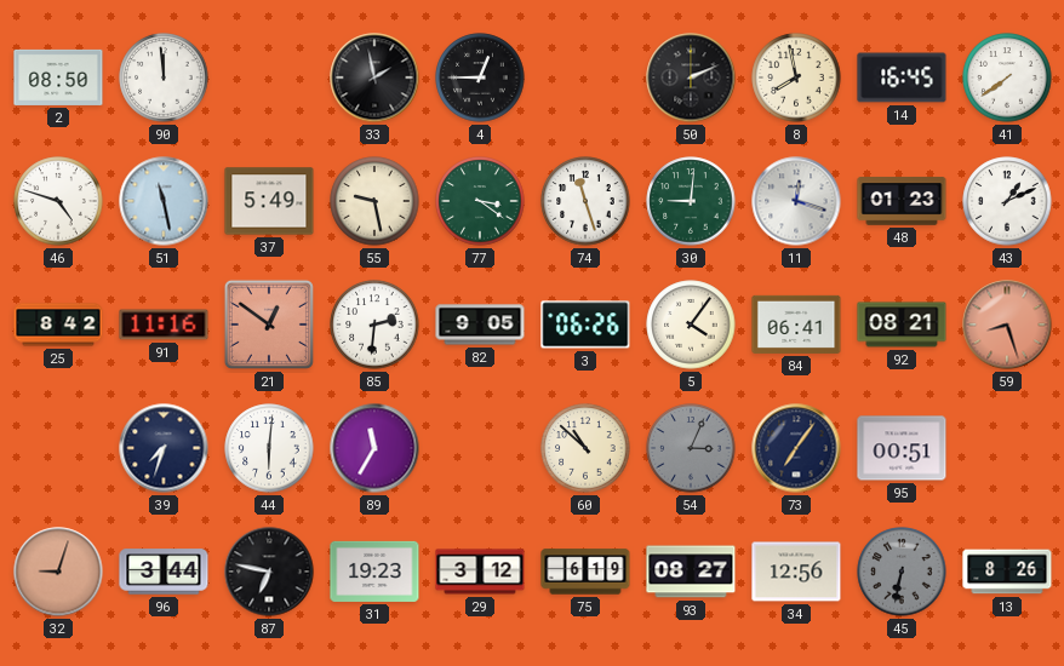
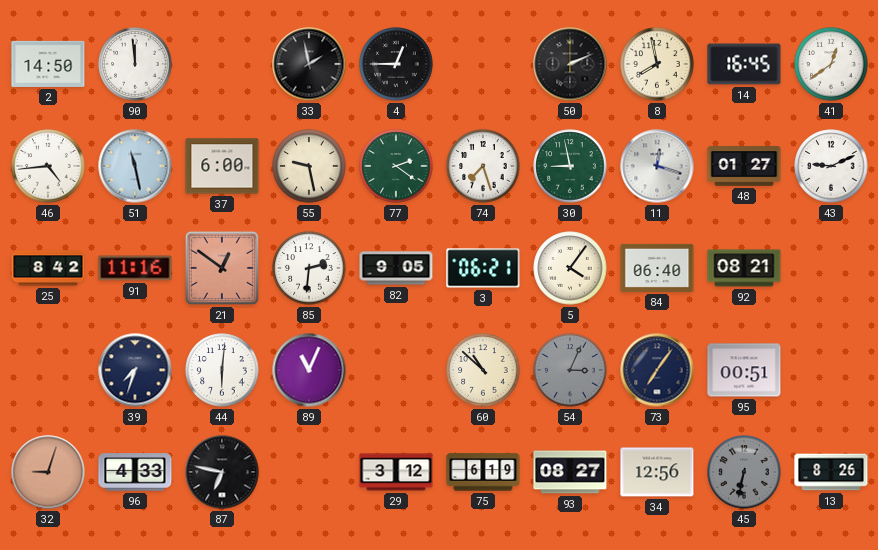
2: 08:50 -> 14:50
41: 7:39 -> 12:39
46: 4:48 -> 4:44
37: 5:49 -> 6:00
77: 3:21 -> 2:21
74: 11:27 -> 7:27
30: 9:01 -> 8:58
48: 01:23 -> 01:27
43: 1:11 -> 9:11
3: 06:26 -> 06:21
84: 06:41 -> 06:40
59: 8:27 -> none
89: 11:35 -> 11:04
96: 3:44 -> 4:33
31: 19:23 -> none
